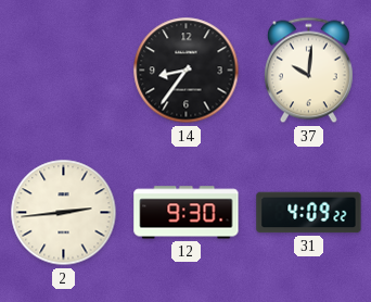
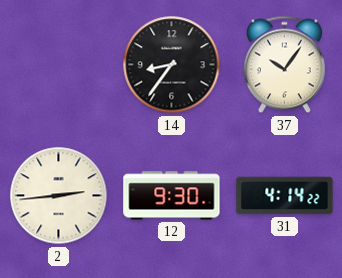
37: 10:01 -> 10:06
31: 4:09 -> 4:14
